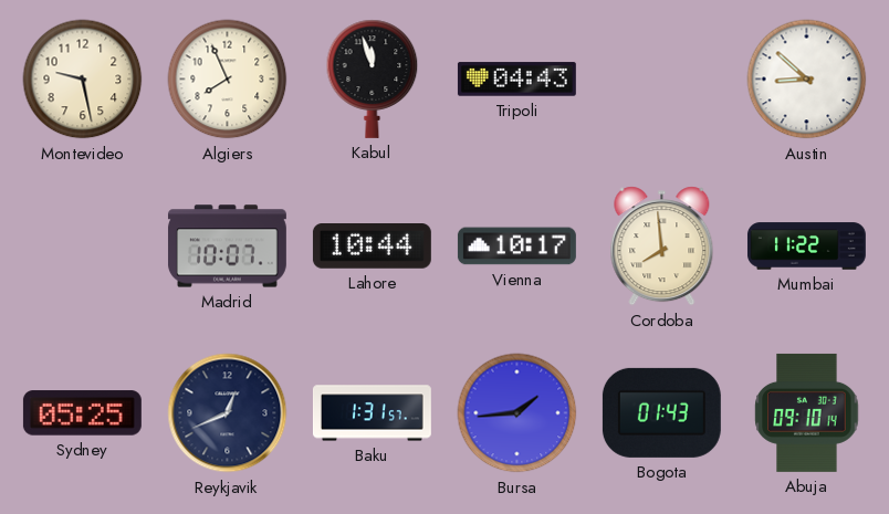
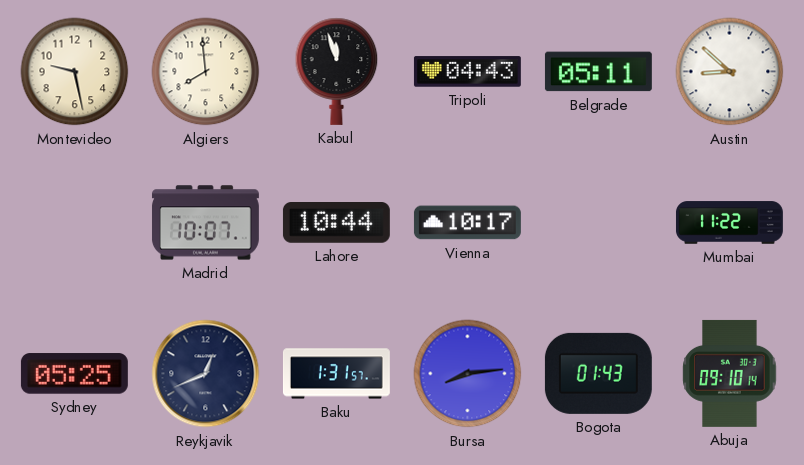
Algiers: 7:56 -> 7:59
Belgrade: none -> 05:11
Cordoba: 7:59 -> none
Bursa: 1:44 -> 8:14
